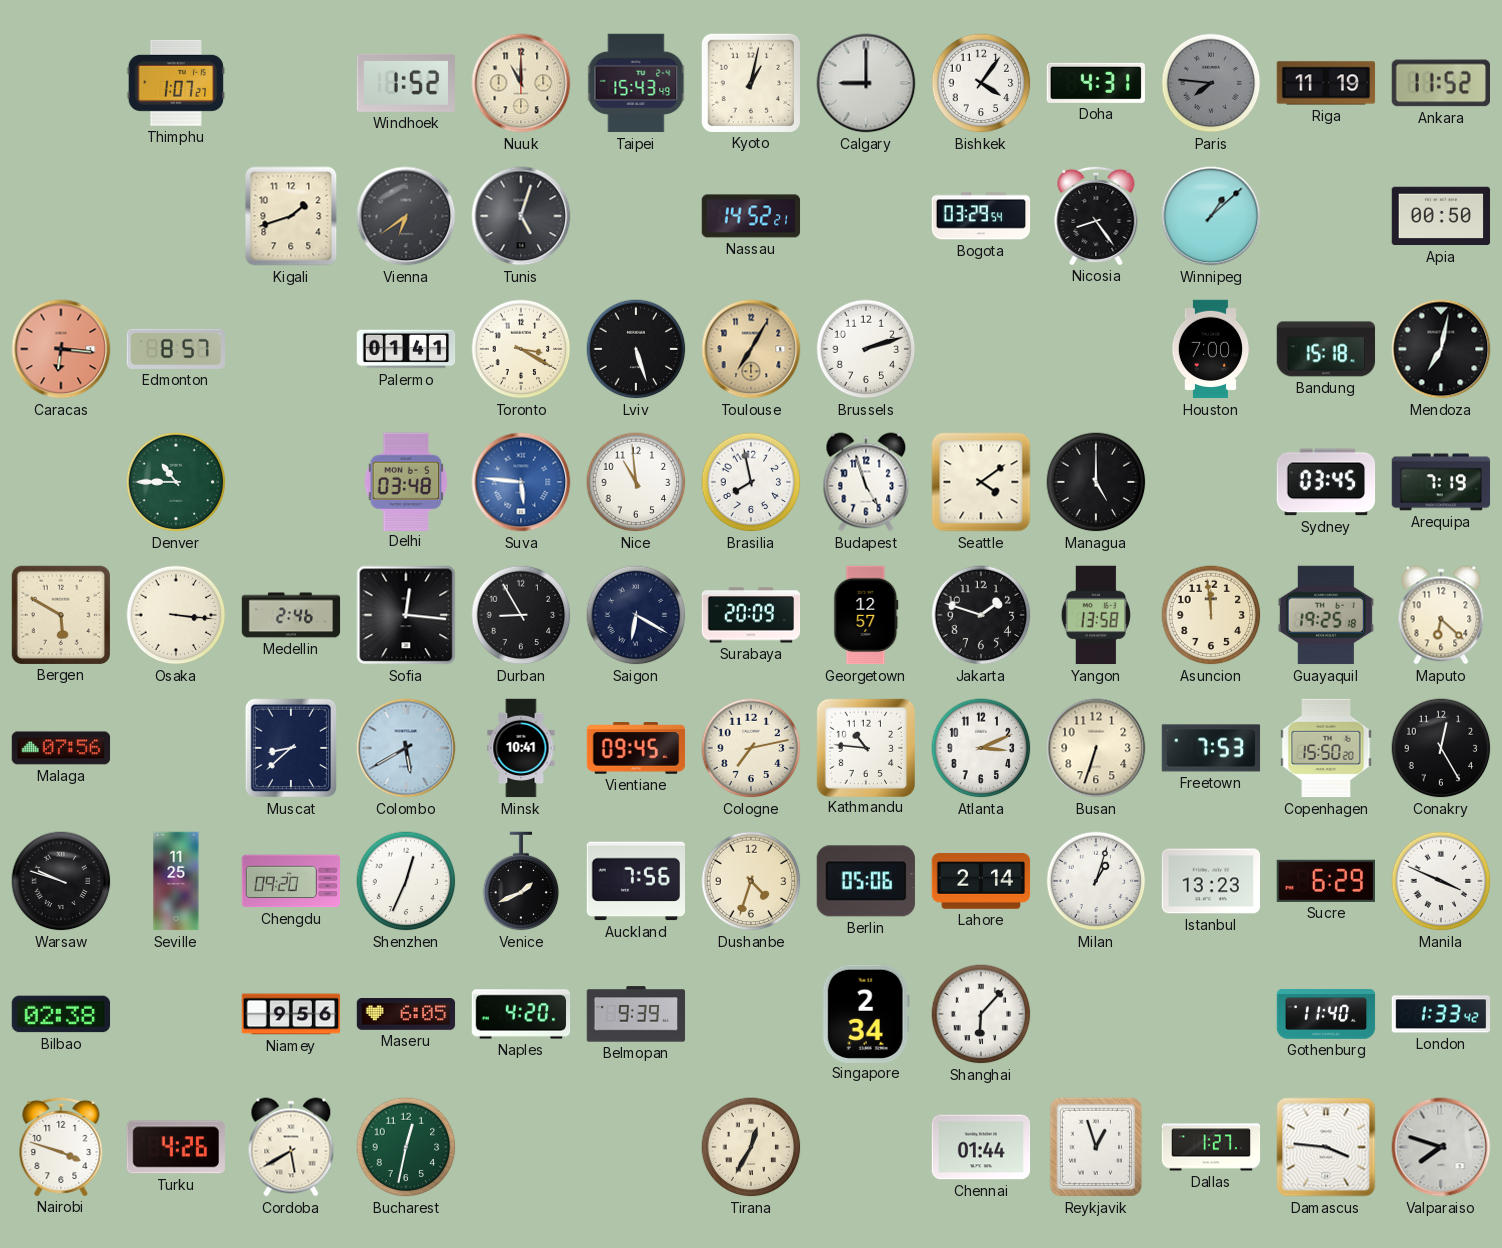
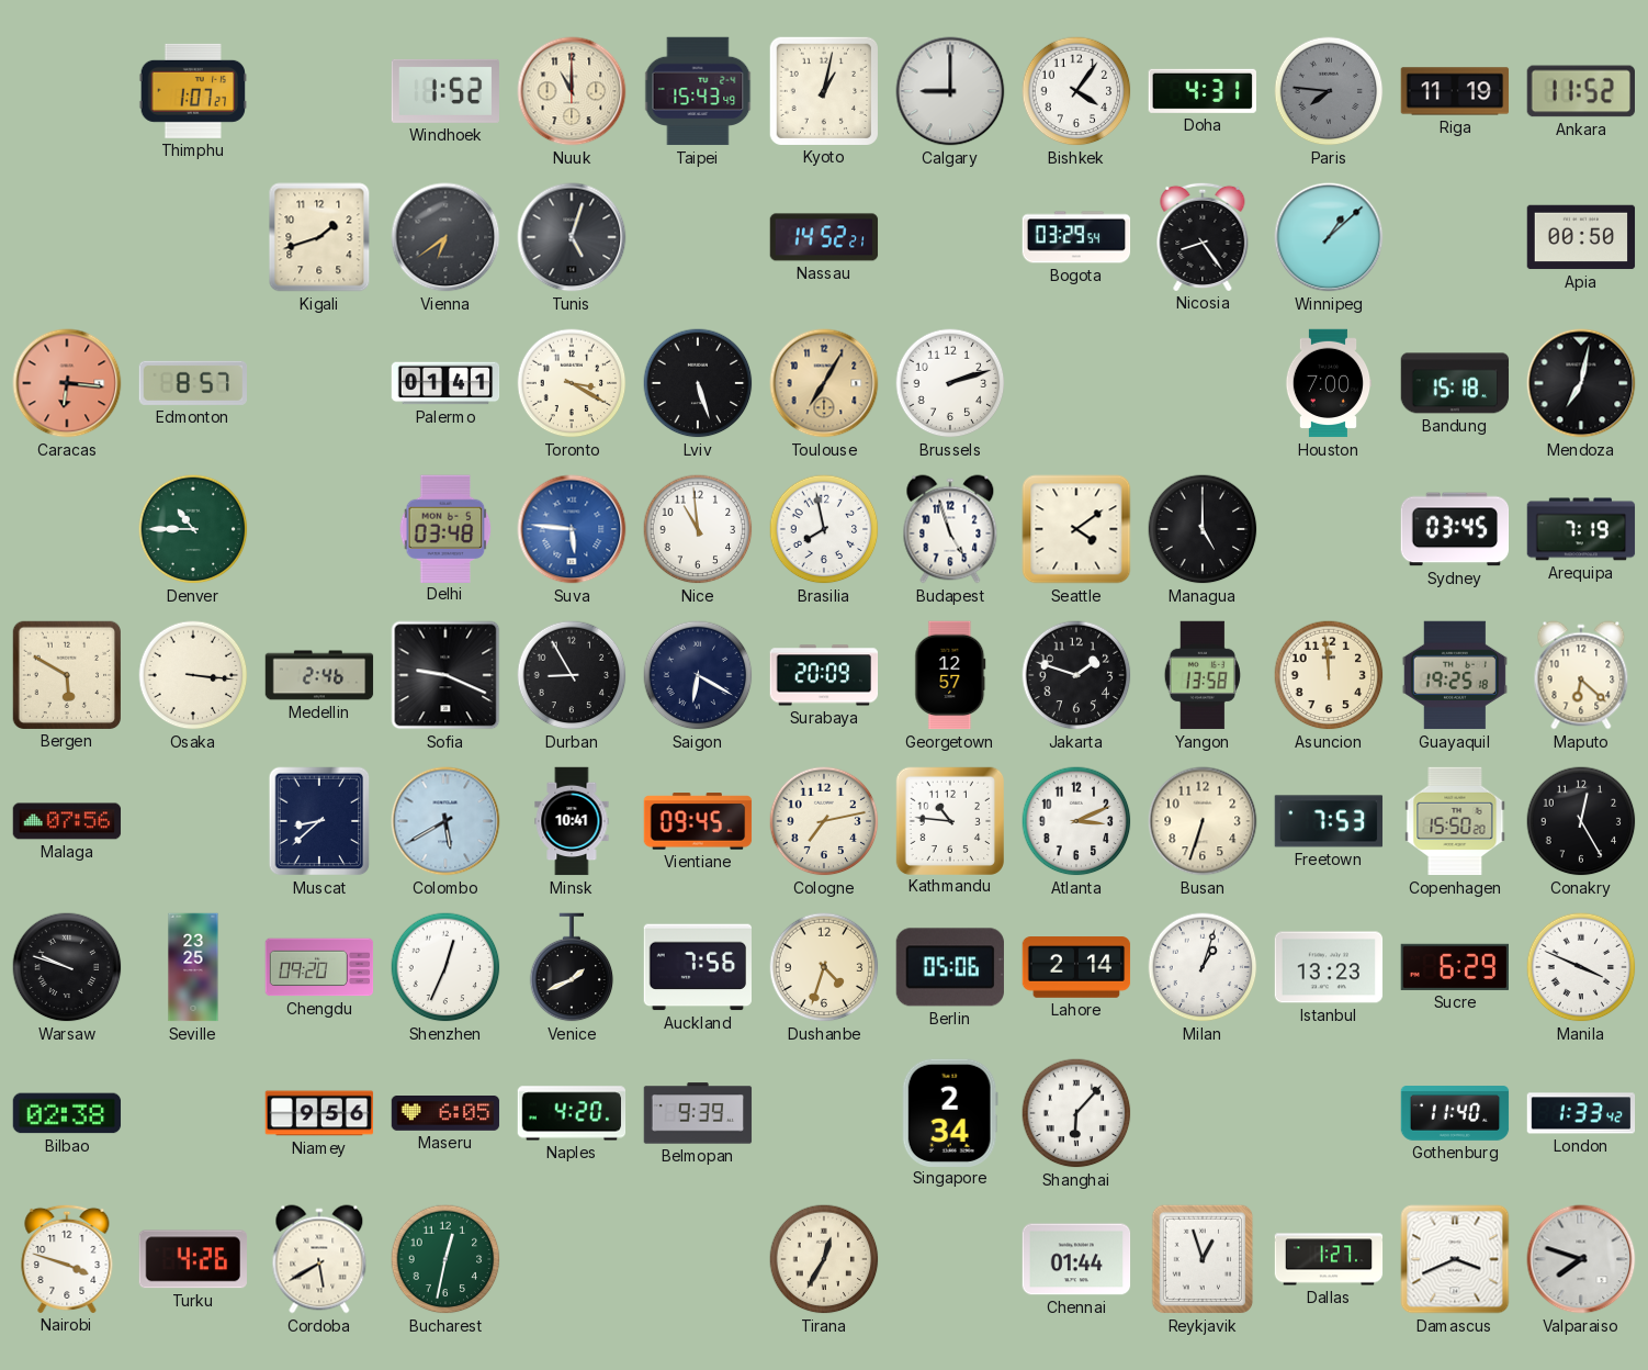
Sofia: 12:16 -> 9:19
Seville: 11:25 -> 23:25
Damascus: 3:46 -> 3:41
